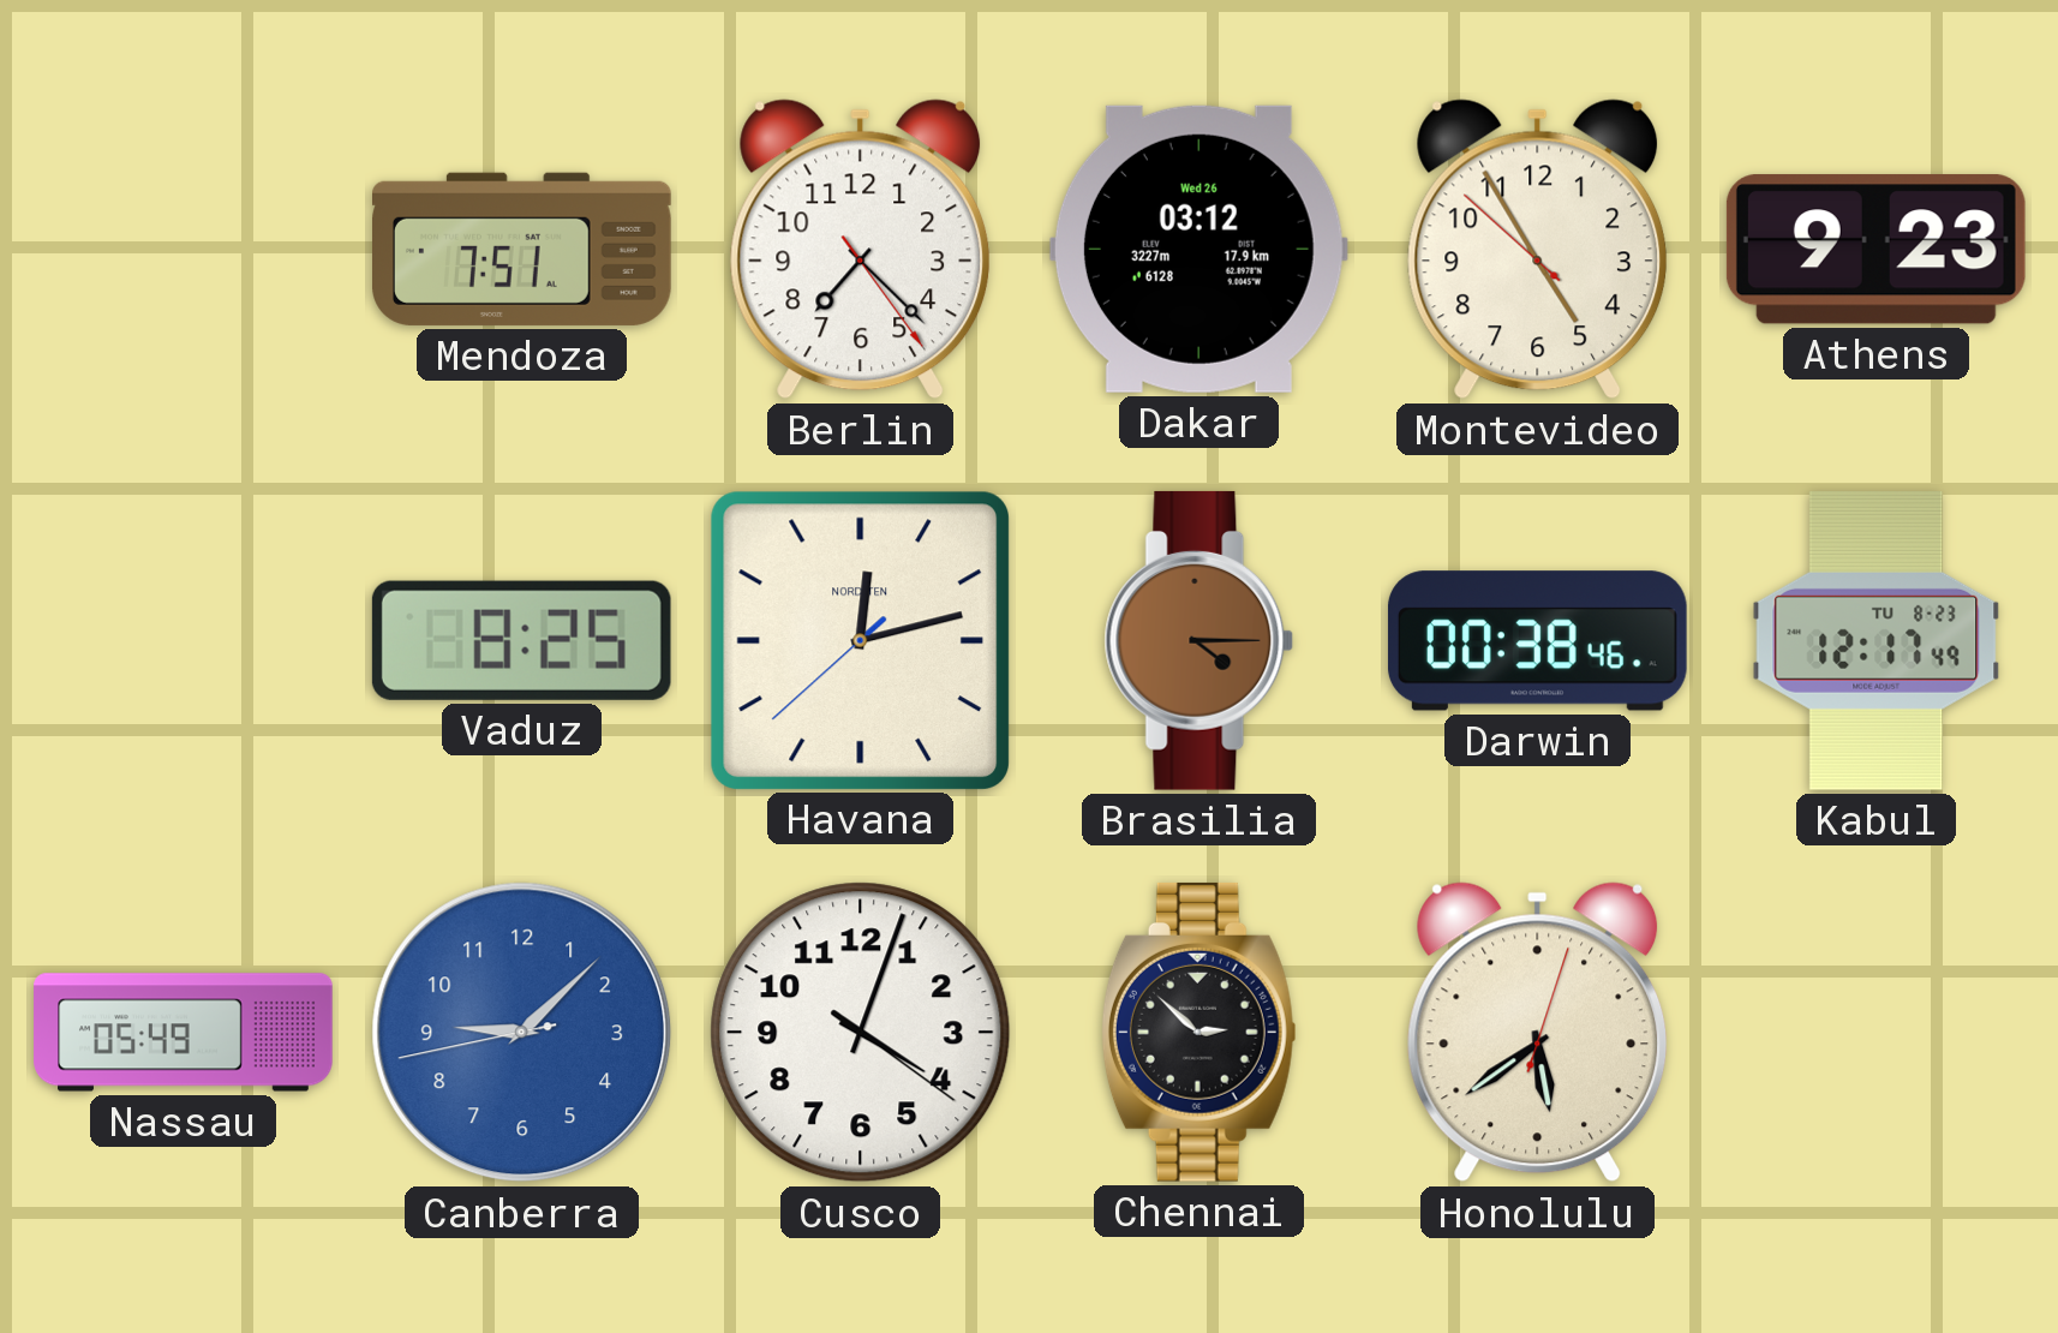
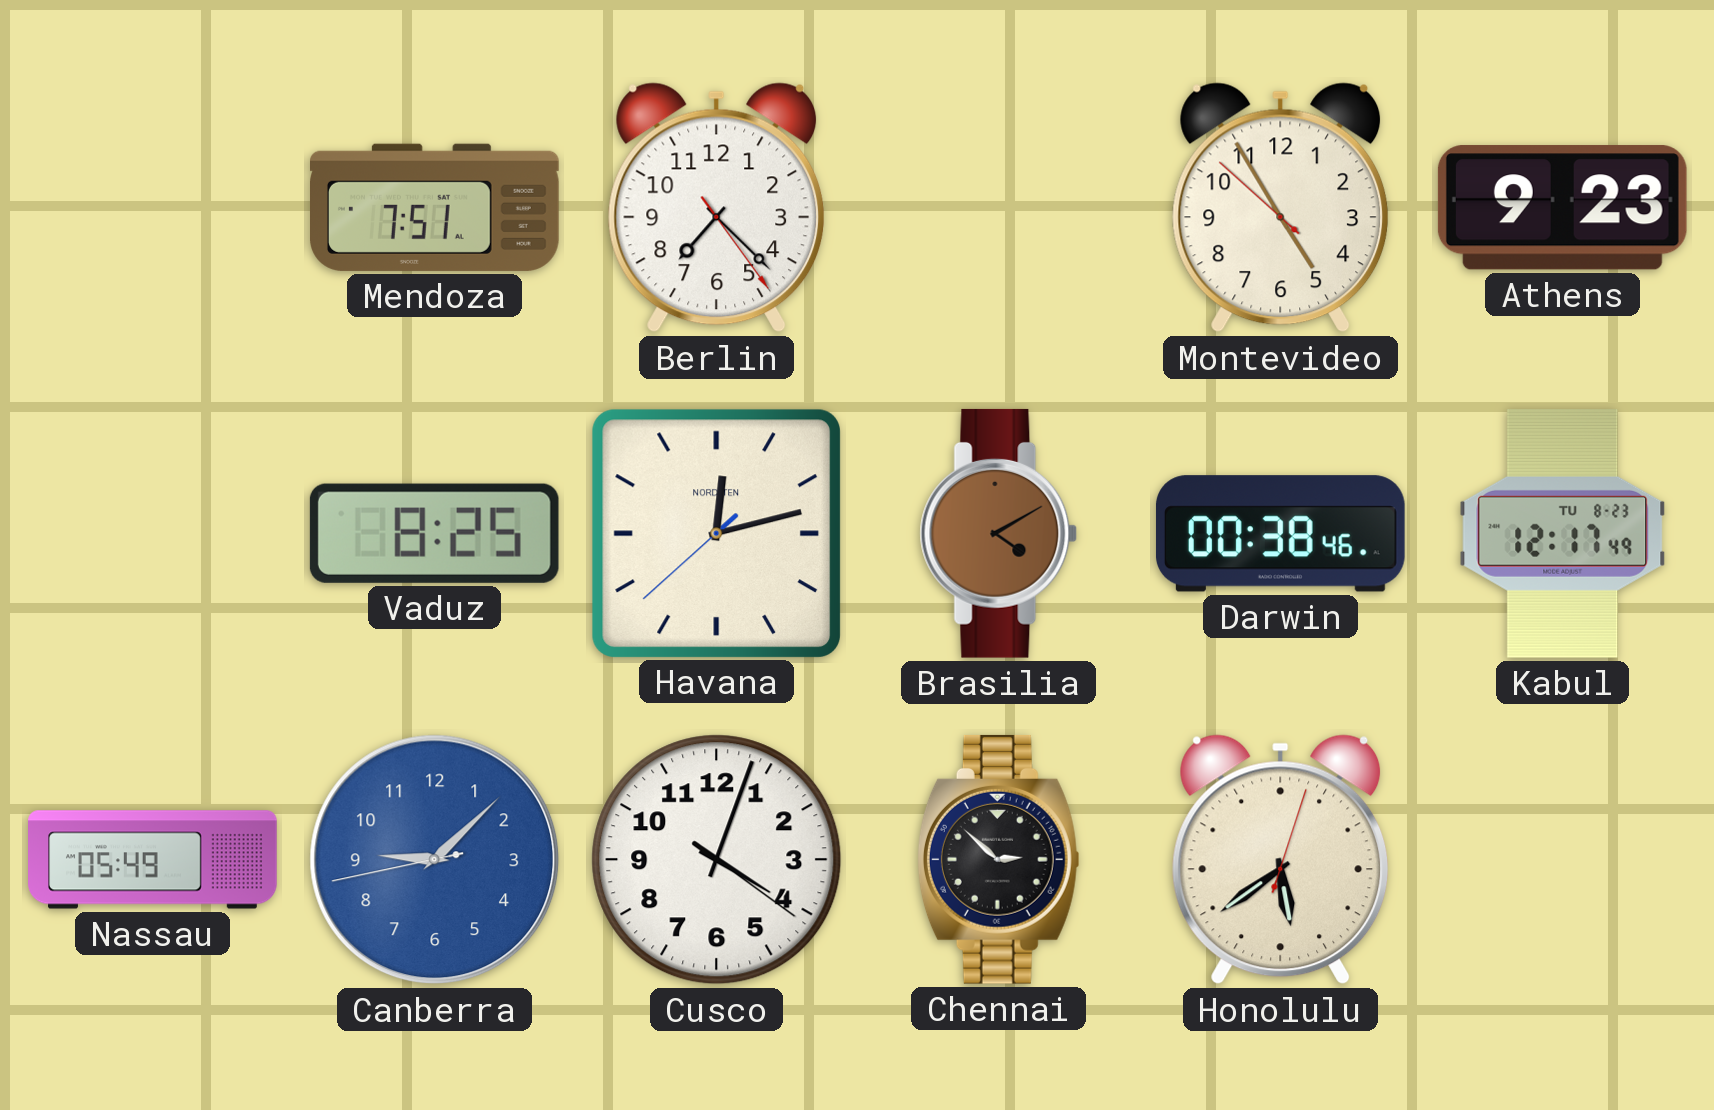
Dakar: 03:12 -> none
Brasilia: 4:15 -> 4:10
